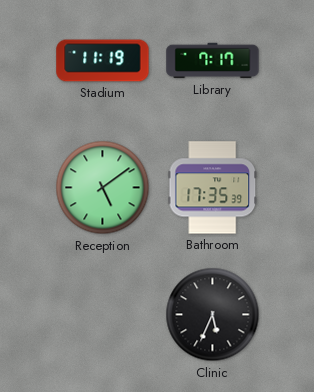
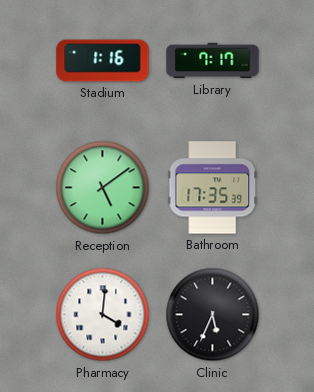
Stadium: 11:19 -> 1:16
Pharmacy: none -> 4:01
